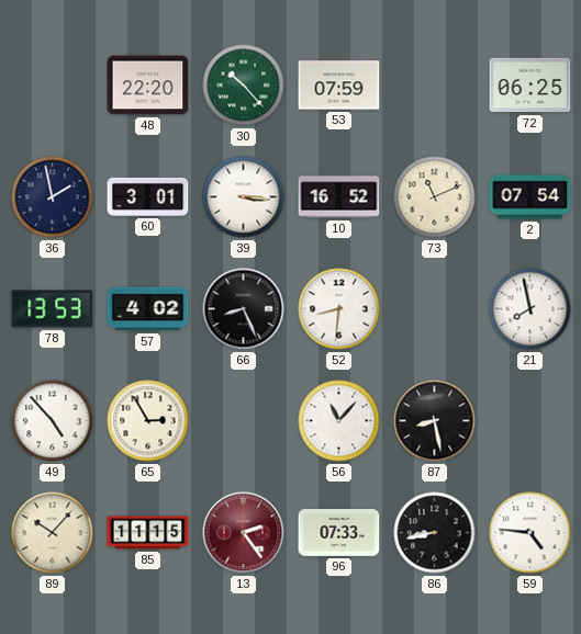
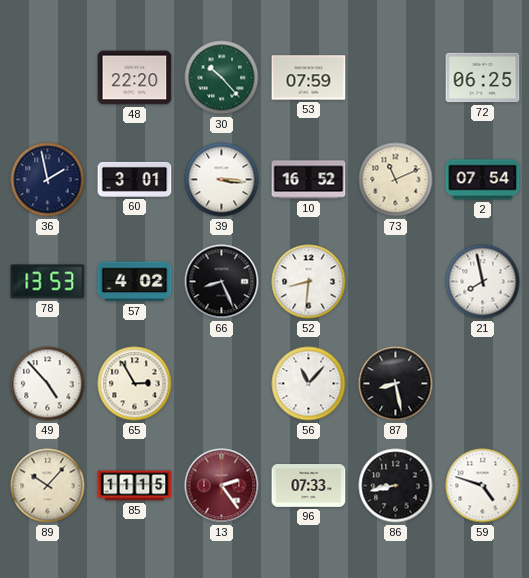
59: 4:46 -> 4:48
